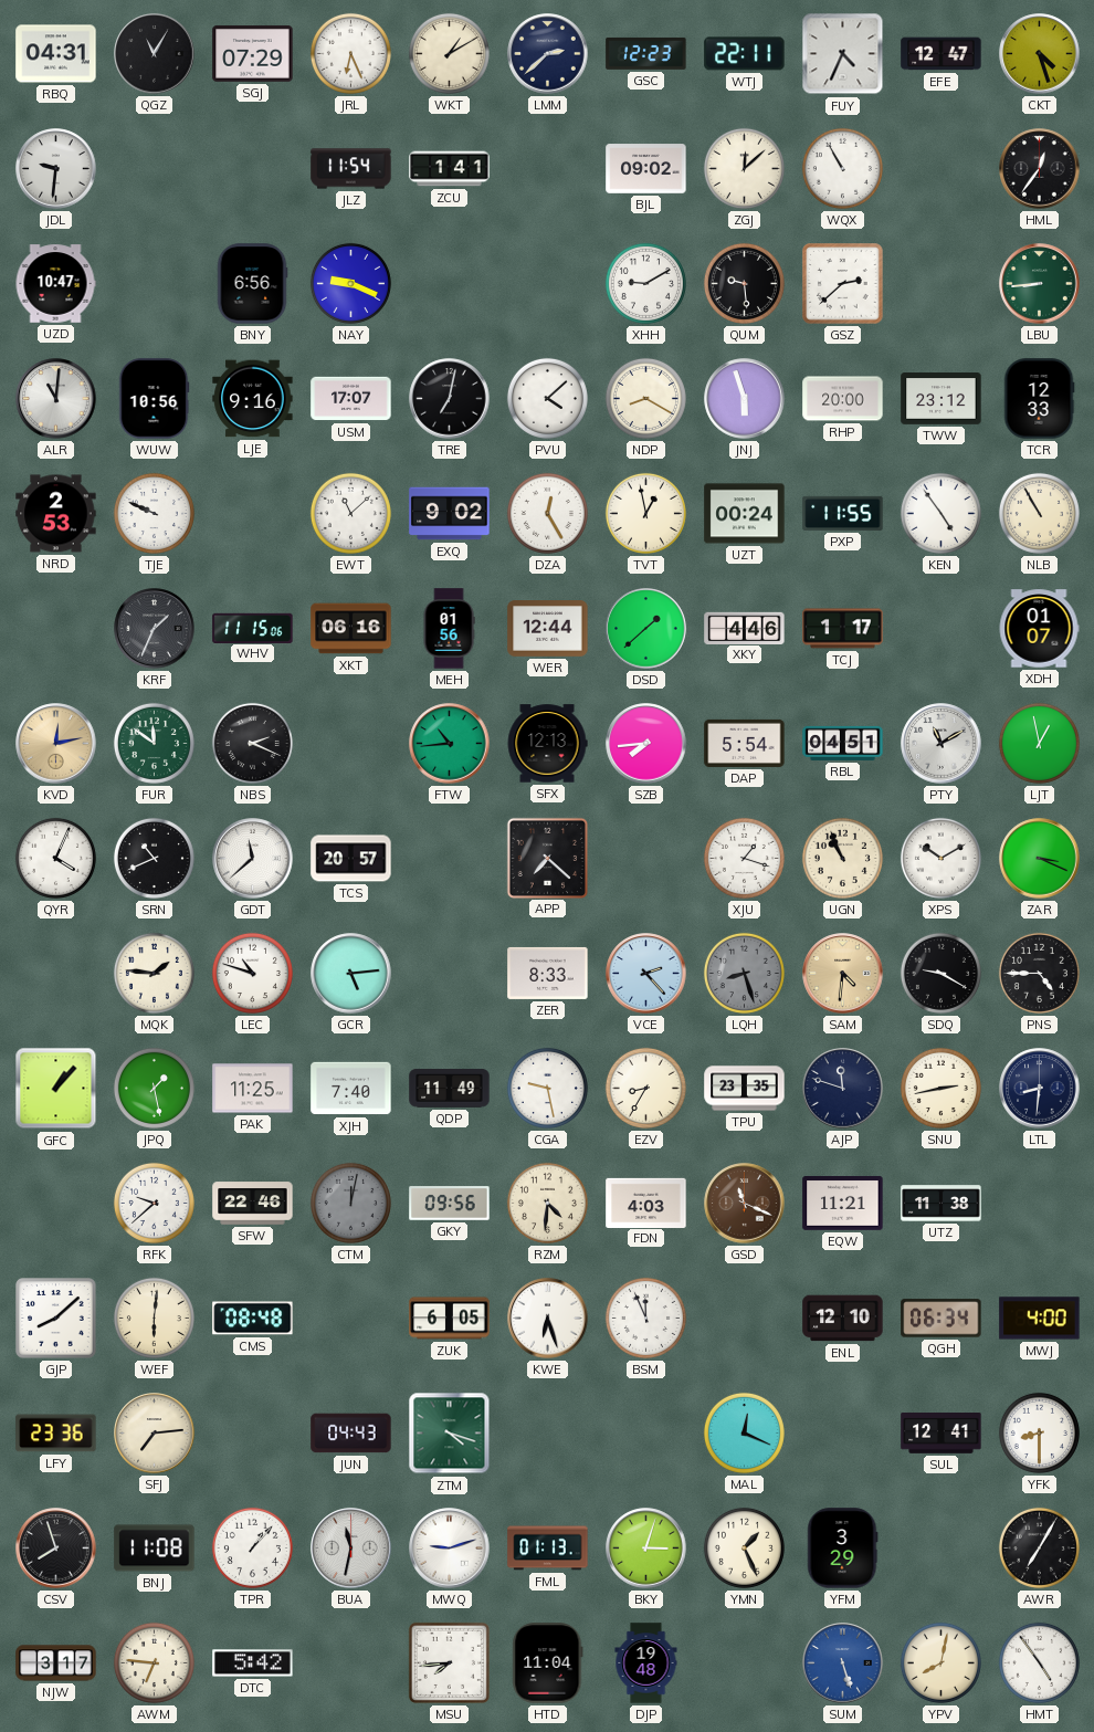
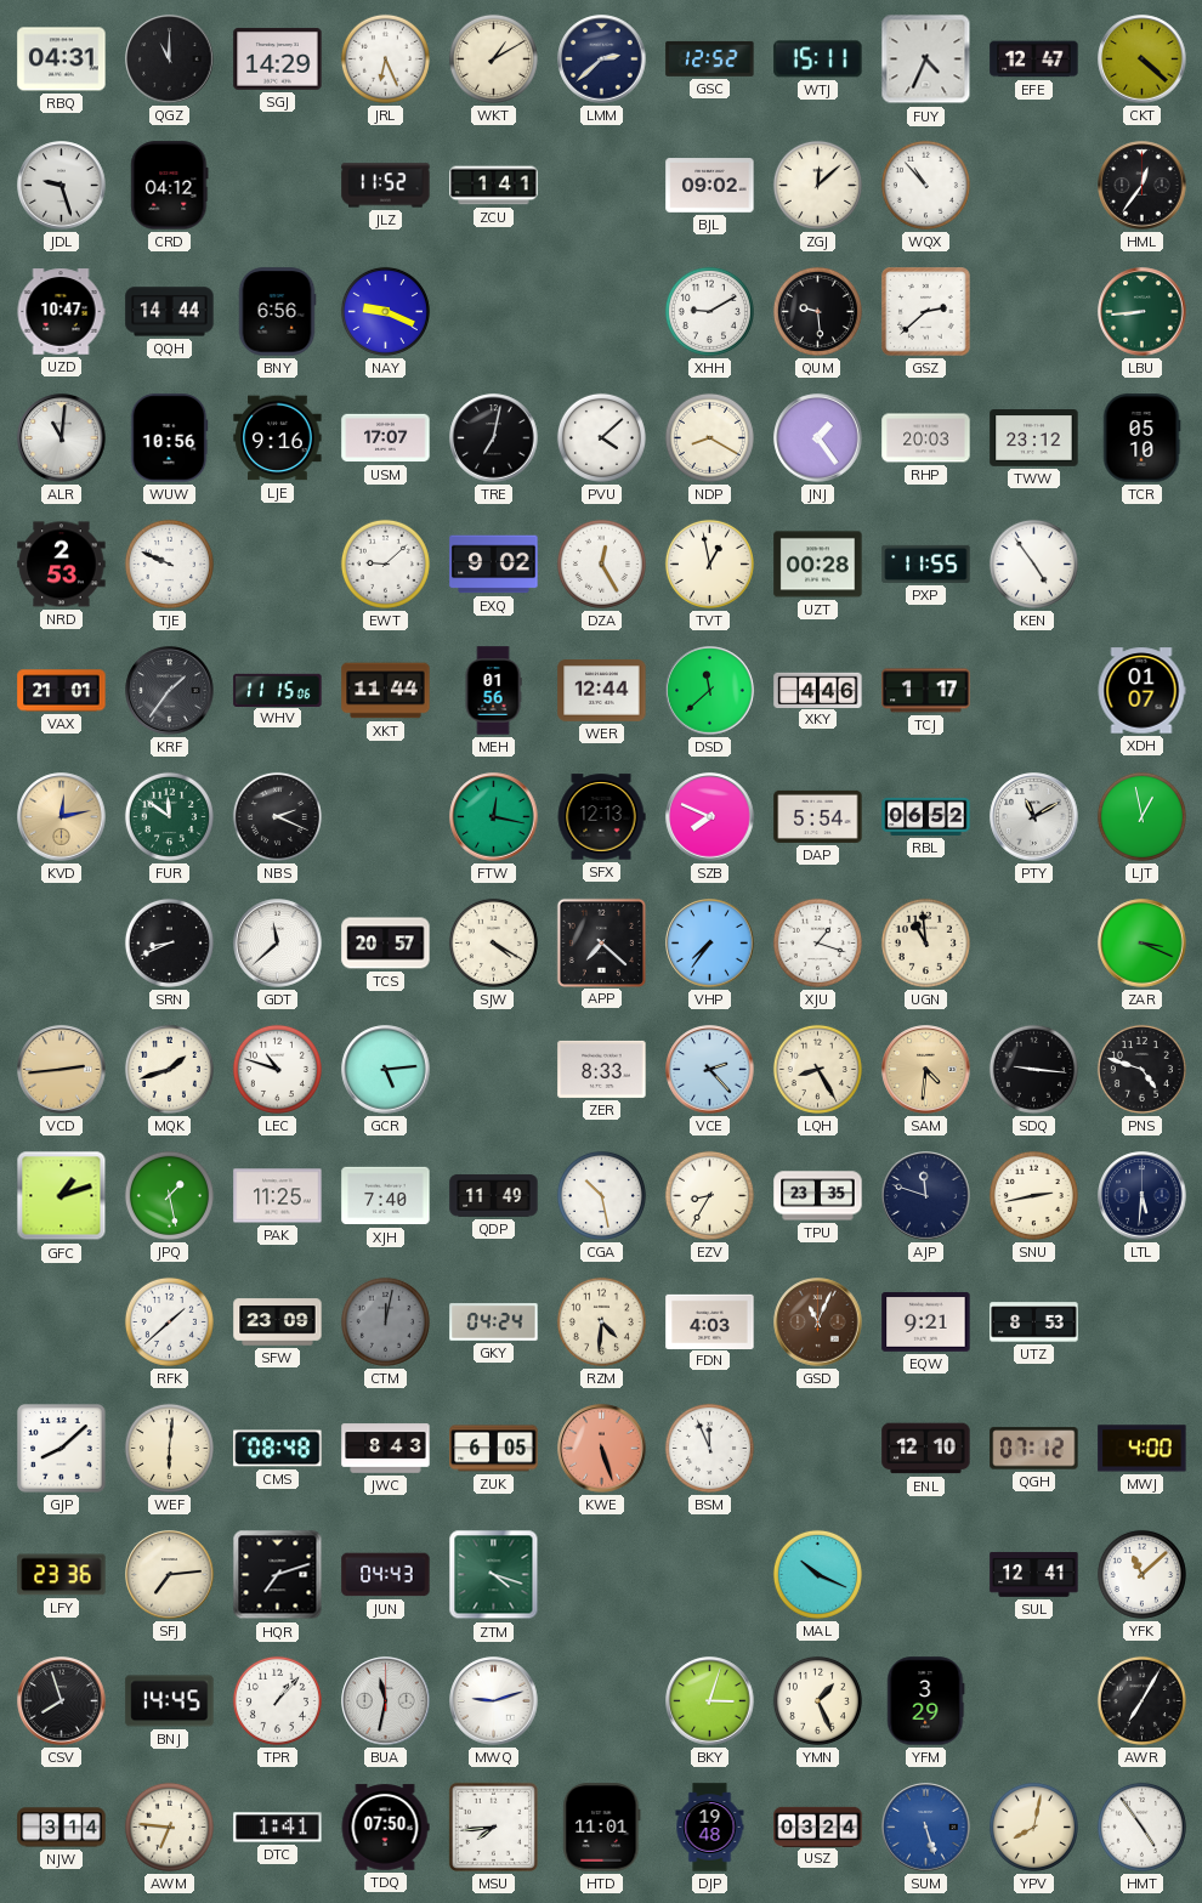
QGZ: 11:05 -> 11:00
SGJ: 07:29 -> 14:29
GSC: 12:23 -> 12:52
WTJ: 22:11 -> 15:11
CKT: 4:27 -> 4:22
JDL: 9:31 -> 9:27
CRD: none -> 04:12
JLZ: 11:54 -> 11:52
WQX: 10:55 -> 10:53
QQH: none -> 14:44
JNJ: 5:57 -> 1:24
RHP: 20:00 -> 20:03
TCR: 12:33 -> 05:10
EWT: 11:08 -> 9:08
UZT: 00:24 -> 00:28
NLB: 10:55 -> none
VAX: none -> 21:01
KRF: 1:34 -> 1:36
XKT: 06:16 -> 11:44
DSD: 1:38 -> 11:38
FTW: 10:44 -> 12:17
SZB: 7:44 -> 7:49
RBL: 04:51 -> 06:52
QYR: 4:04 -> none
SRN: 10:41 -> 8:41
SJW: none -> 4:20
VHP: none -> 7:36
UGN: 10:56 -> 10:59
XPS: 10:10 -> none
VCD: none -> 2:44
MQK: 1:46 -> 1:42
LQH: 8:27 -> 8:25
LQH dial: grey -> cream
SDQ: 9:20 -> 9:16
PNS: 4:45 -> 4:48
GFC: 1:07 -> 1:12
CGA: 9:28 -> 10:28
LTL: 8:31 -> 5:31
RFK: 9:38 -> 1:38
SFW: 22:46 -> 23:09
GKY: 09:56 -> 04:24
GSD: 11:19 -> 11:04
EQW: 11:21 -> 9:21
UTZ: 11:38 -> 8:53
JWC: none -> 8:43
KWE: 6:27 -> 5:27
KWE dial: white -> salmon
QGH: 06:34 -> 07:12
HQR: none -> 7:12
MAL: 12:19 -> 10:19
YFK: 8:30 -> 11:08
BNJ: 11:08 -> 14:45
FML: 01:13 -> none
NJW: 3:17 -> 3:14
DTC: 5:42 -> 1:41
TDQ: none -> 07:50
HTD: 11:04 -> 11:01
USZ: none -> 03:24
